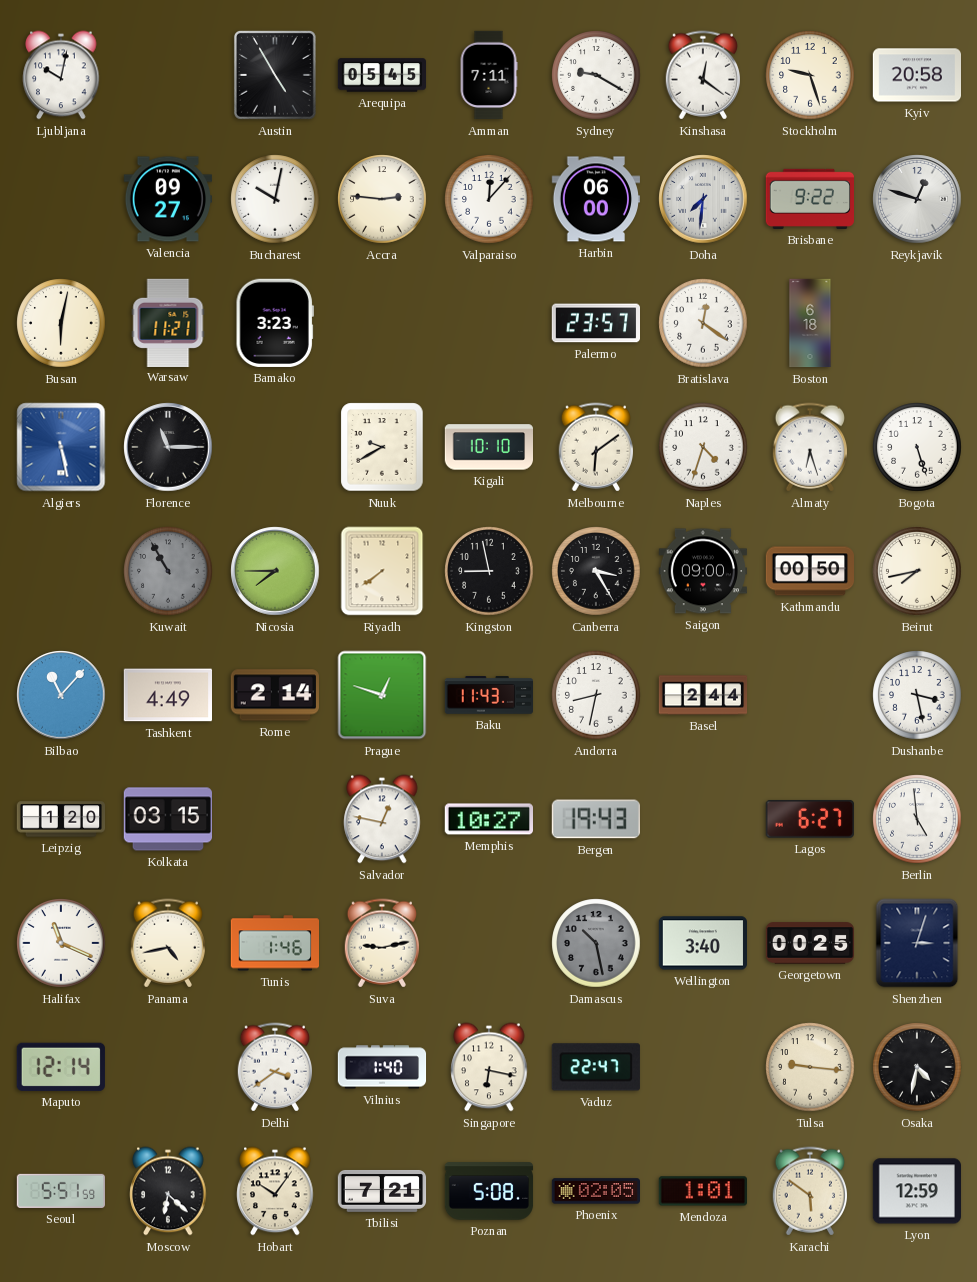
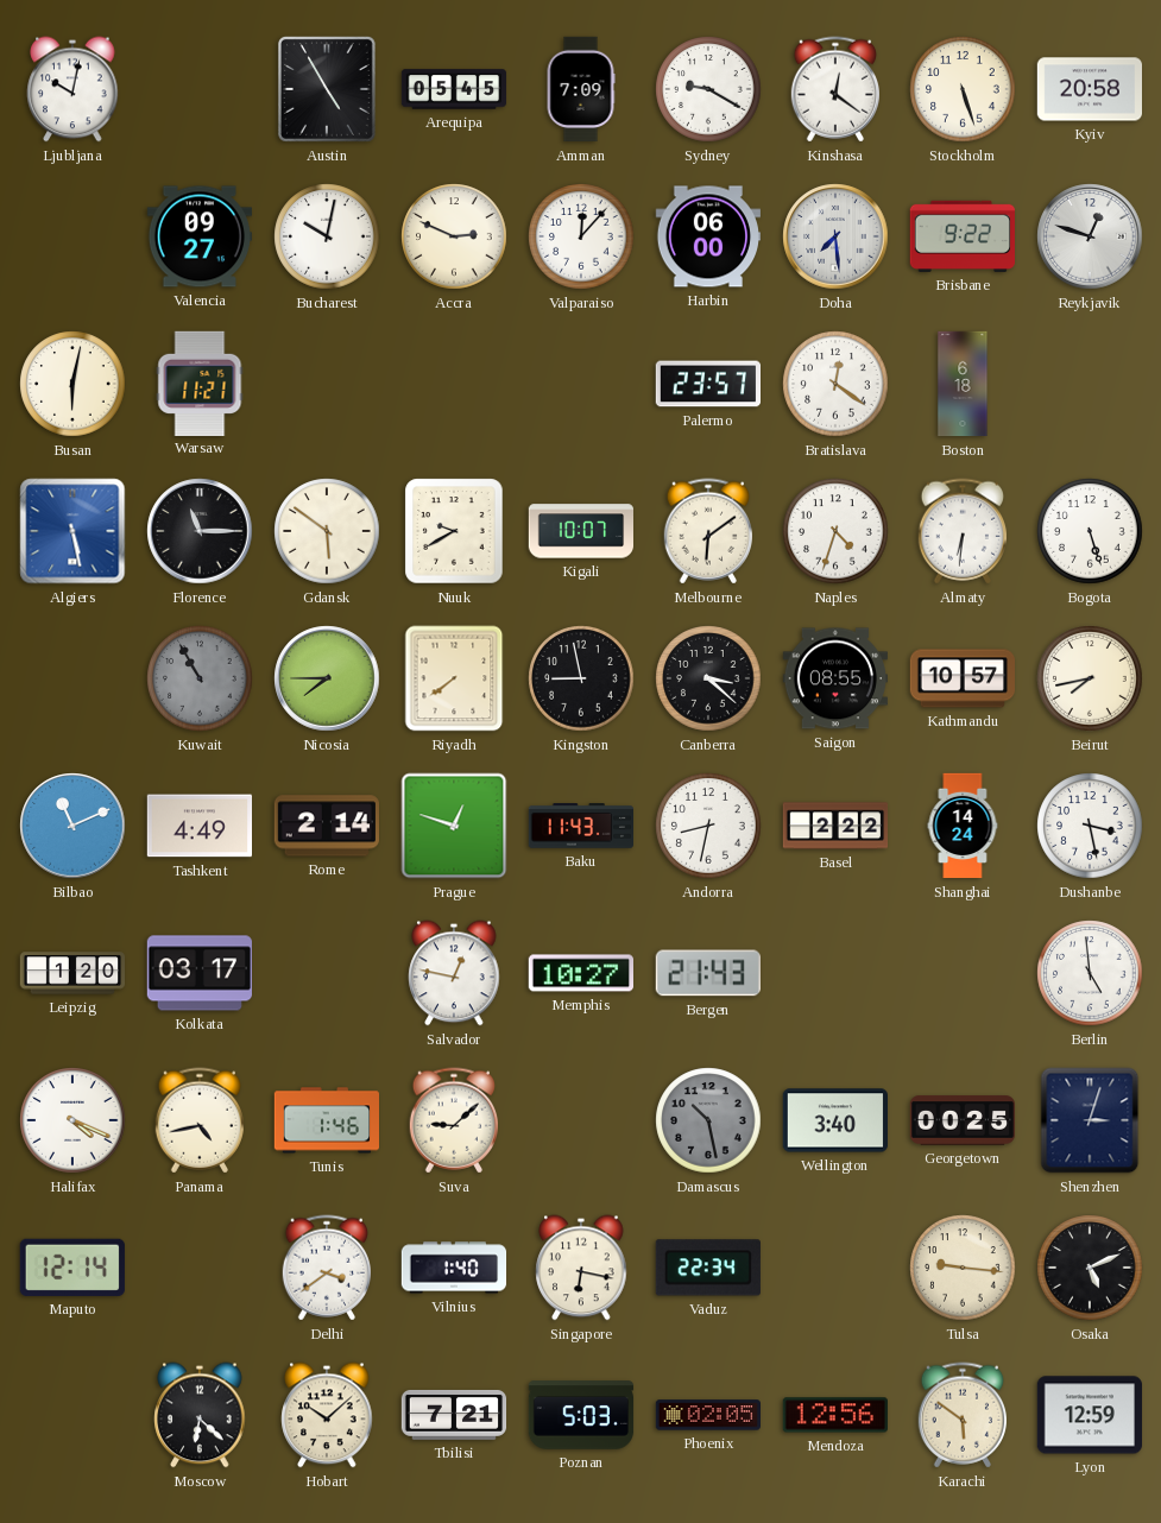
Amman: 7:11 -> 7:09
Stockholm: 9:27 -> 5:27
Accra: 2:46 -> 2:49
Doha: 7:31 -> 7:29
Bamako: 3:23 -> none
Gdansk: none -> 5:51
Kigali: 10:10 -> 10:07
Almaty: 6:27 -> 6:31
Canberra: 3:25 -> 3:22
Saigon: 09:00 -> 08:55
Kathmandu: 00:50 -> 10:57
Bilbao: 11:07 -> 11:11
Basel: 2:44 -> 2:22
Shanghai: none -> 14:24
Kolkata: 03:15 -> 03:17
Bergen: 19:43 -> 21:43
Lagos: 6:27 -> none
Halifax: 11:19 -> 4:19
Suva: 9:13 -> 9:08
Vaduz: 22:47 -> 22:34
Osaka: 4:32 -> 5:11
Seoul: 5:51 -> none
Hobart: 10:06 -> 10:08
Poznan: 5:08 -> 5:03
Mendoza: 1:01 -> 12:56
